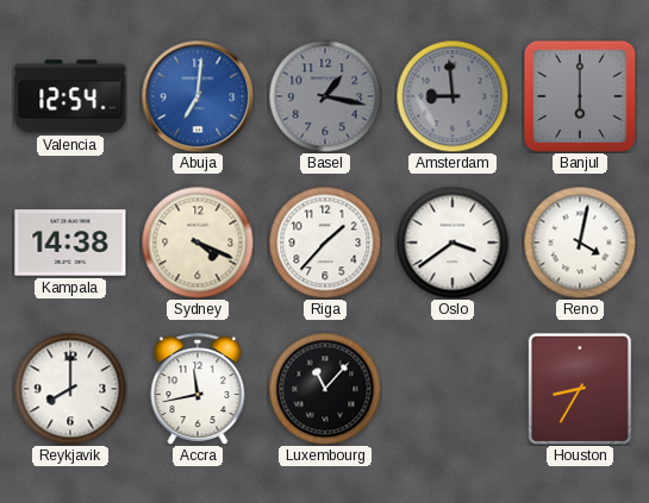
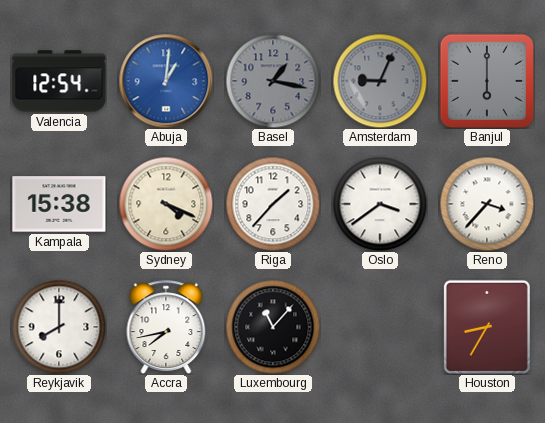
Abuja: 7:01 -> 1:01
Amsterdam: 8:59 -> 9:04
Kampala: 14:38 -> 15:38
Reno: 4:02 -> 3:37
Accra: 11:43 -> 7:43
